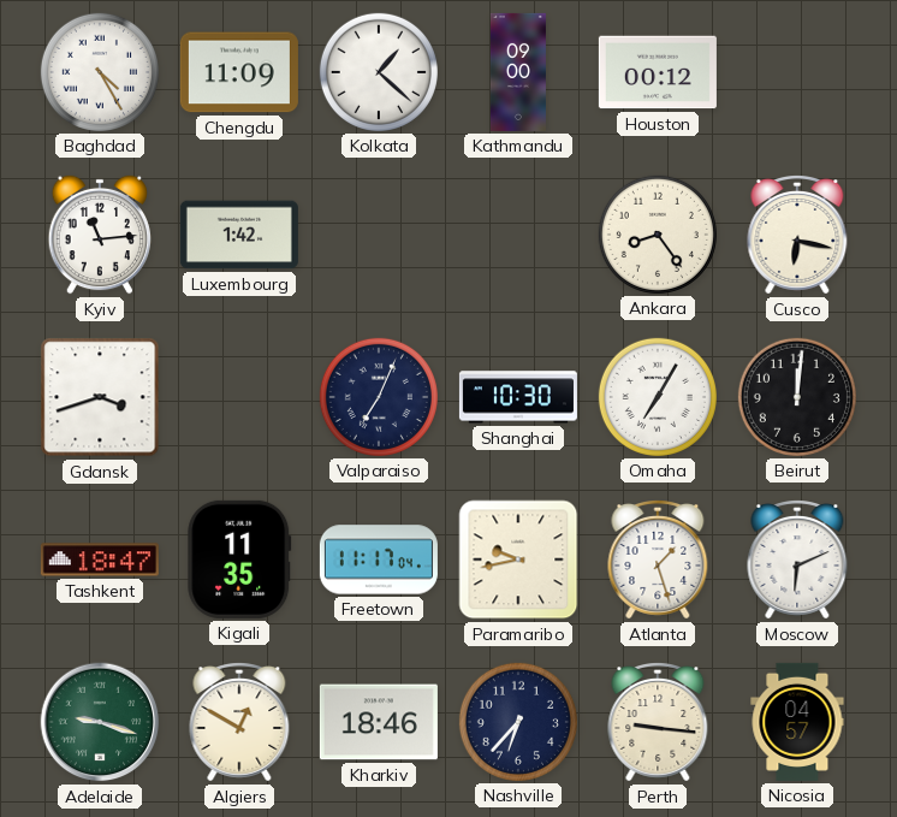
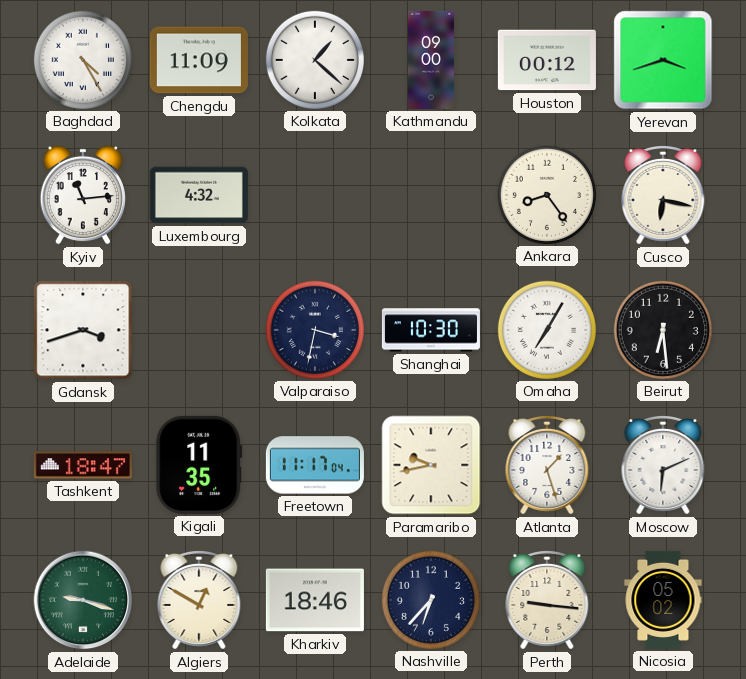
Yerevan: none -> 3:42
Luxembourg: 1:42 -> 4:32
Valparaiso: 7:04 -> 3:32
Beirut: 12:01 -> 6:29
Nicosia: 04:57 -> 05:02
